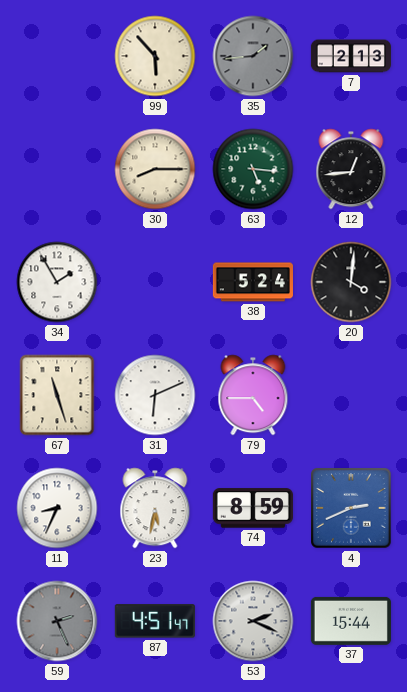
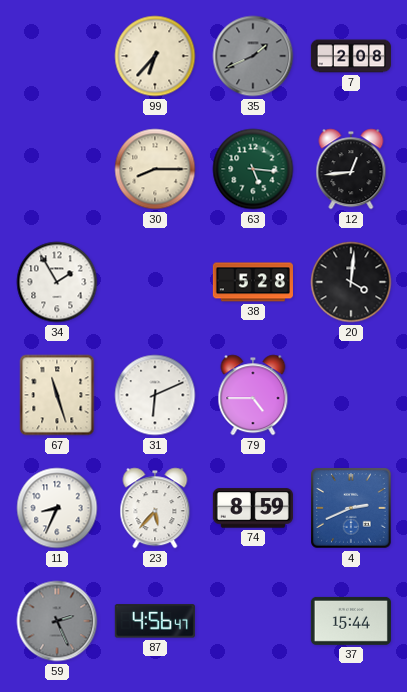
99: 5:53 -> 6:37
35: 1:44 -> 1:41
7: 2:13 -> 2:08
38: 5:24 -> 5:28
23: 5:32 -> 5:37
87: 4:51 -> 4:56
53: 2:19 -> none
